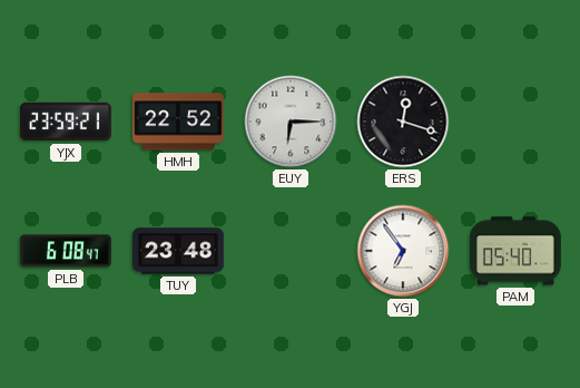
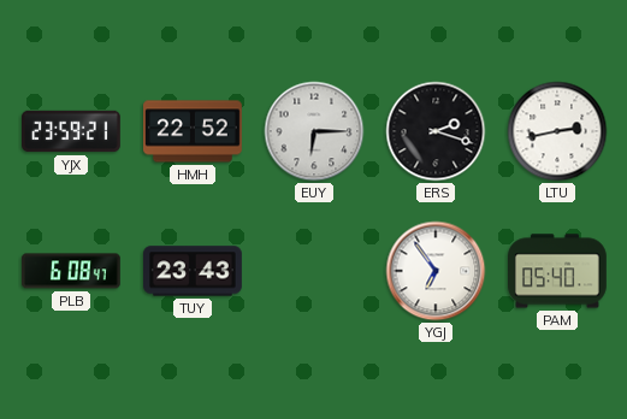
ERS: 12:18 -> 2:18
LTU: none -> 2:43
TUY: 23:48 -> 23:43
